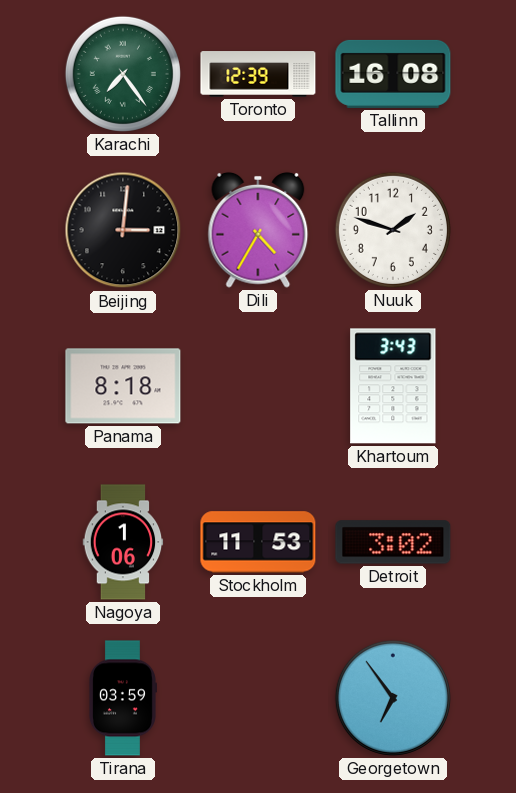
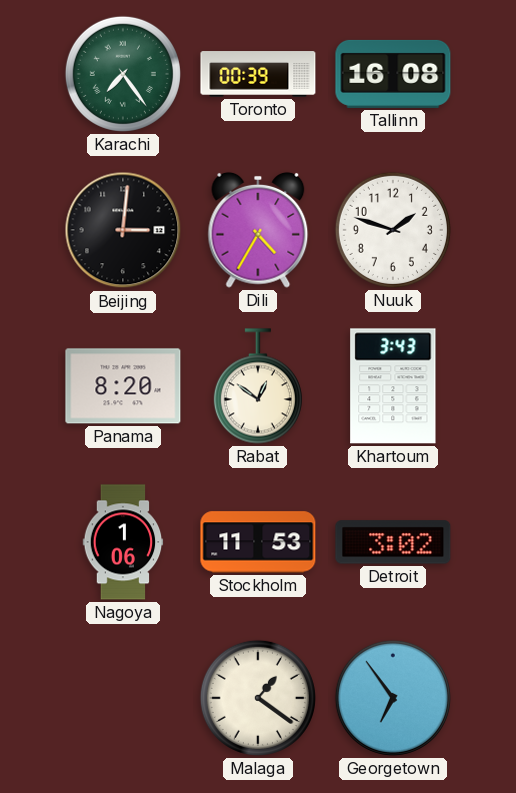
Toronto: 12:39 -> 00:39
Panama: 8:18 -> 8:20
Rabat: none -> 12:51
Tirana: 03:59 -> none
Malaga: none -> 1:21
